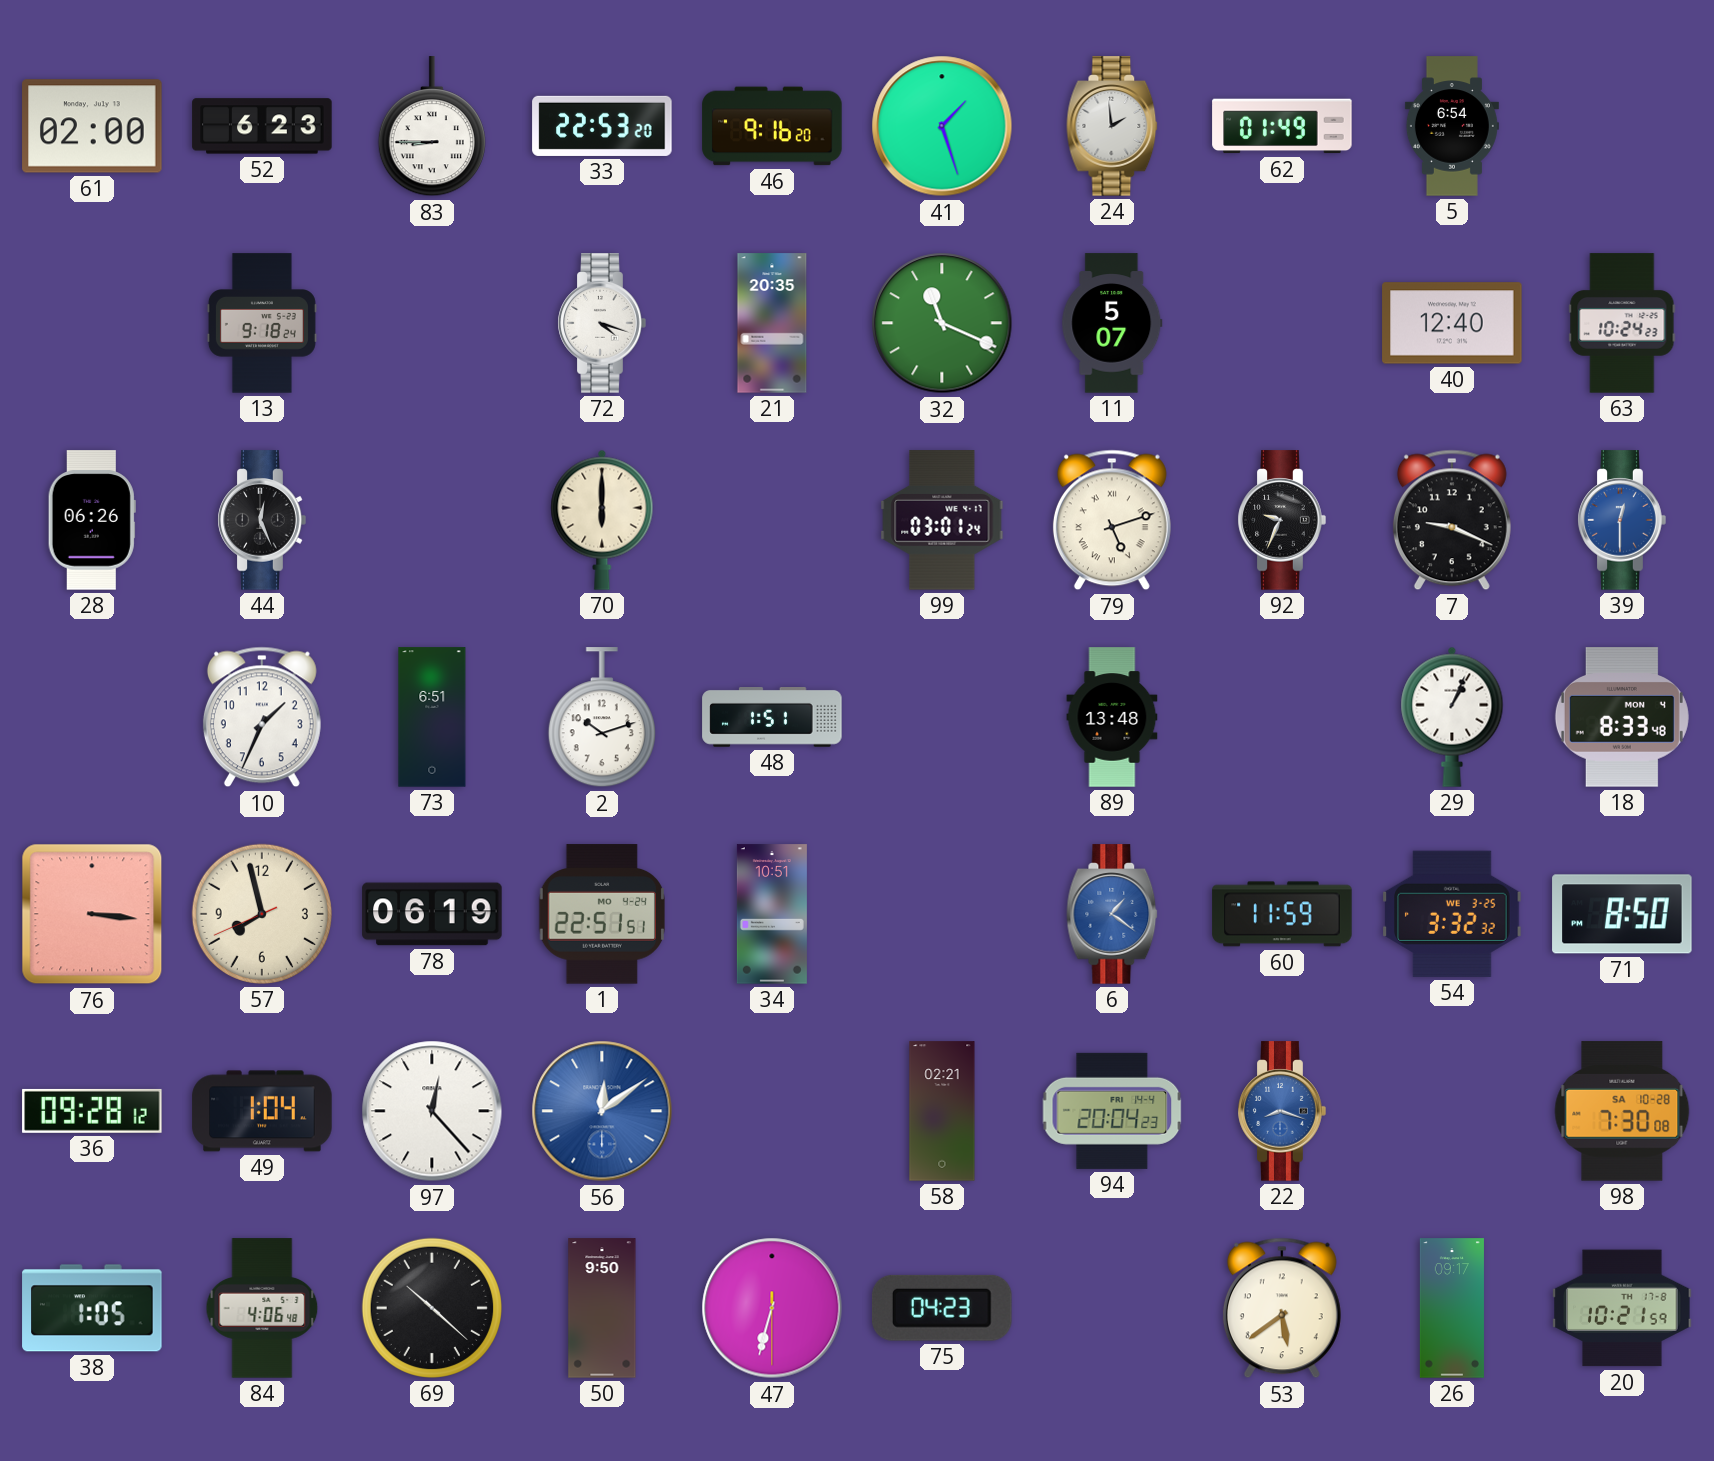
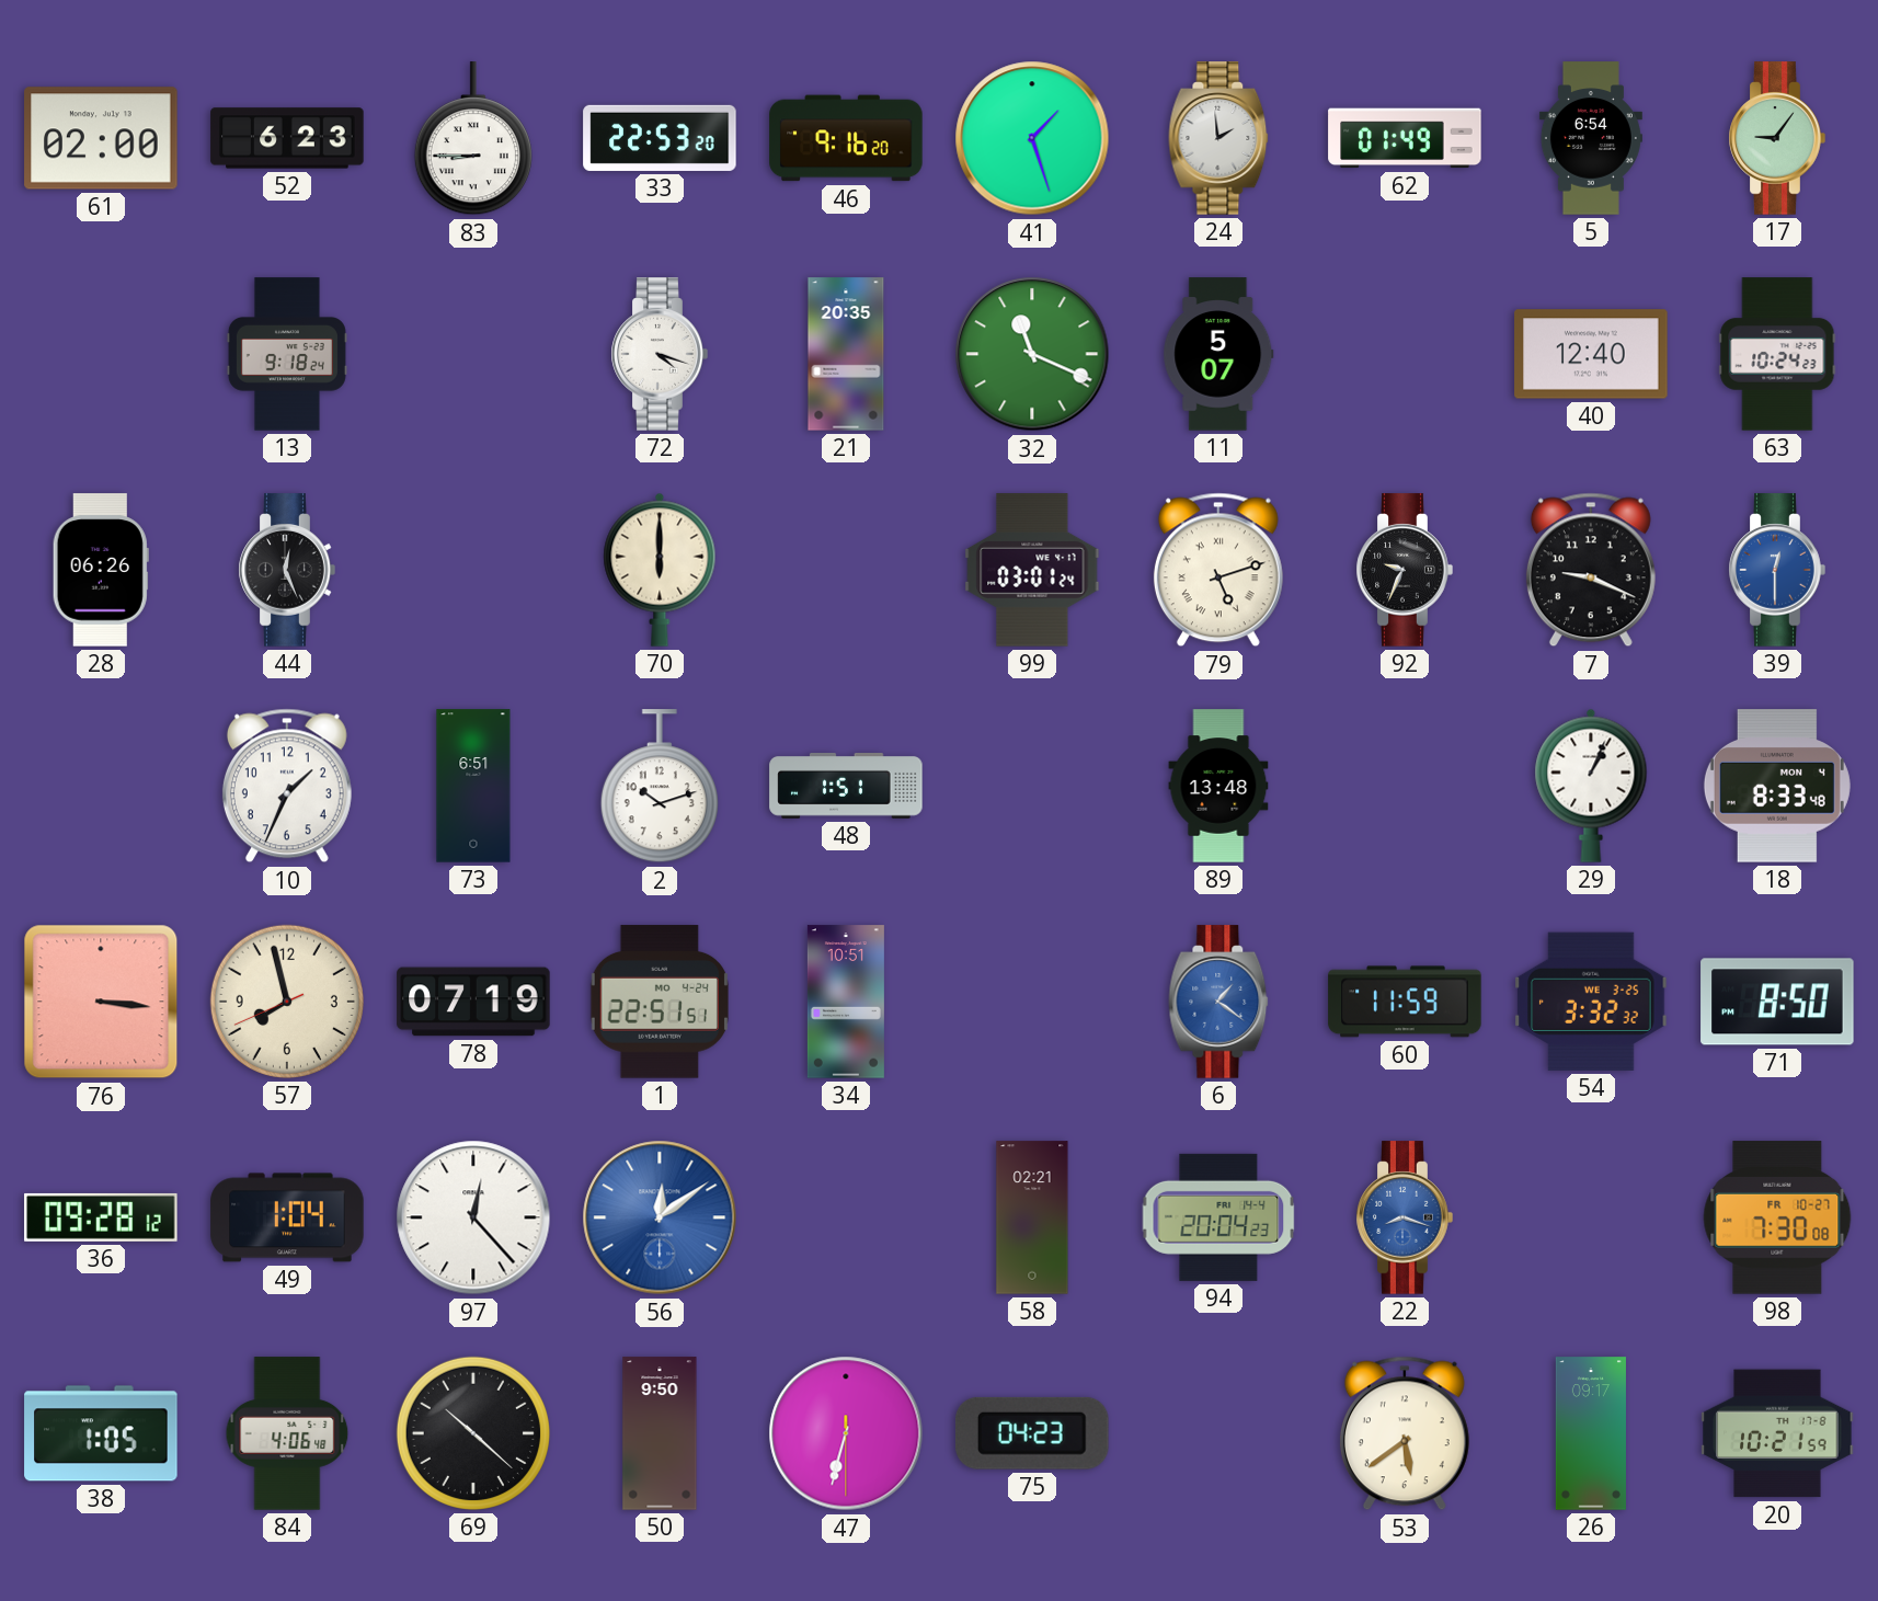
17: none -> 9:06
78: 06:19 -> 07:19
98 date: SA 10-28 -> FR 10-27
